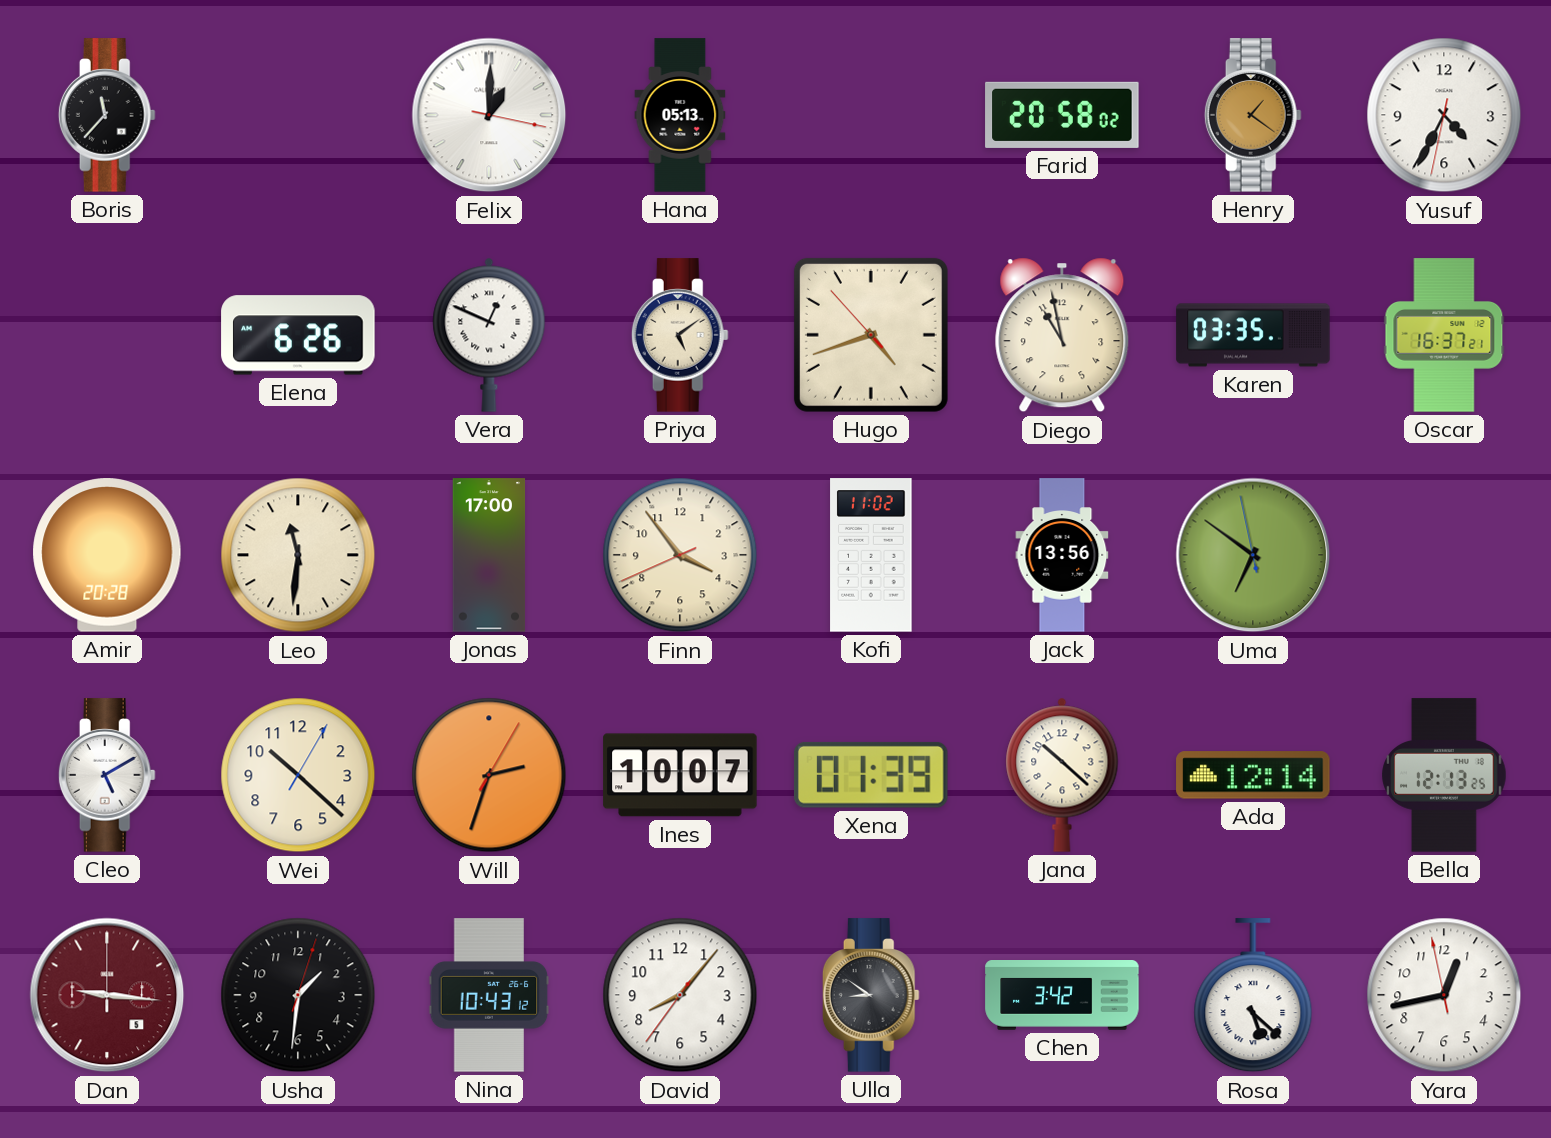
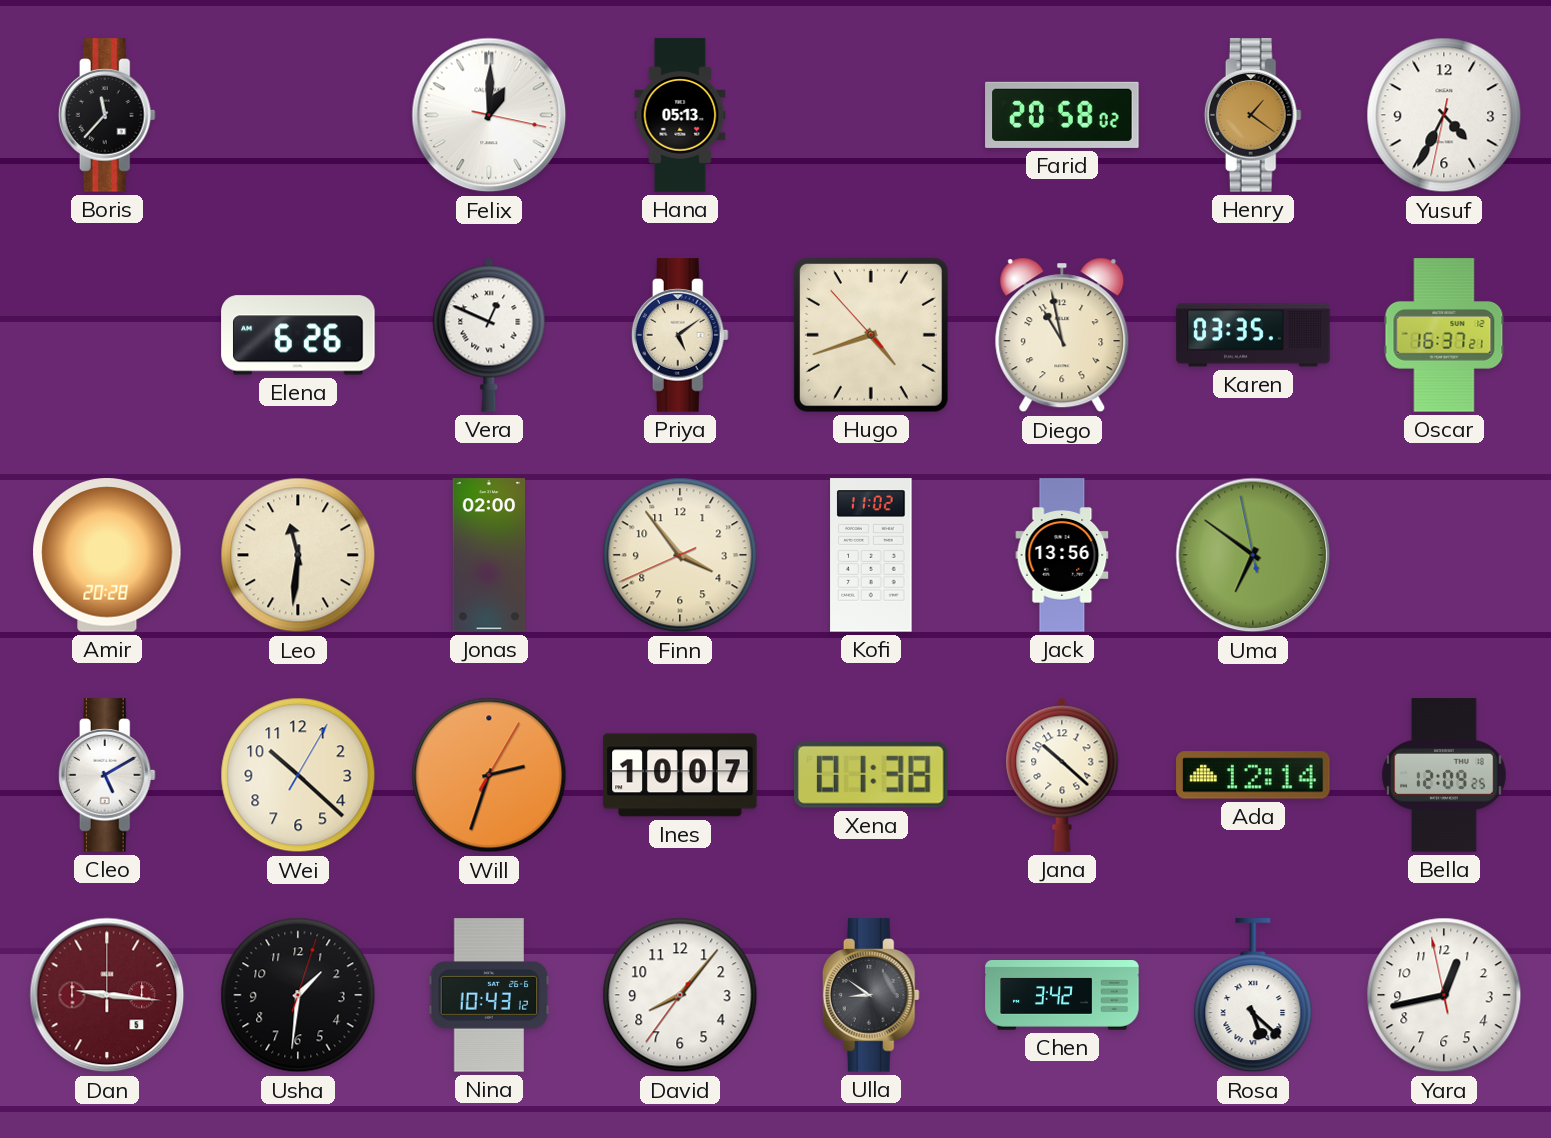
Jonas: 17:00 -> 02:00
Xena: 01:39 -> 01:38
Bella: 12:13 -> 12:09
